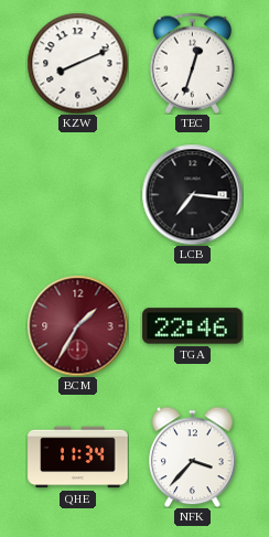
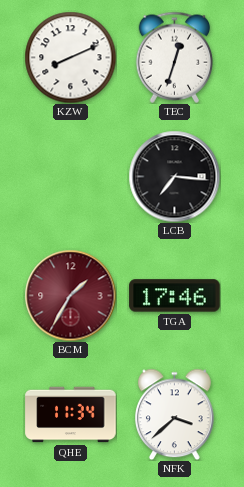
TGA: 22:46 -> 17:46
NFK: 3:37 -> 3:38
